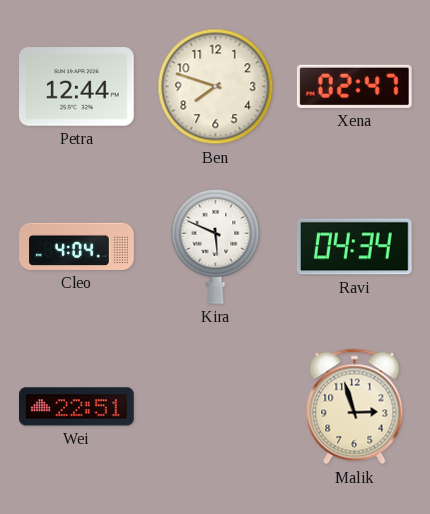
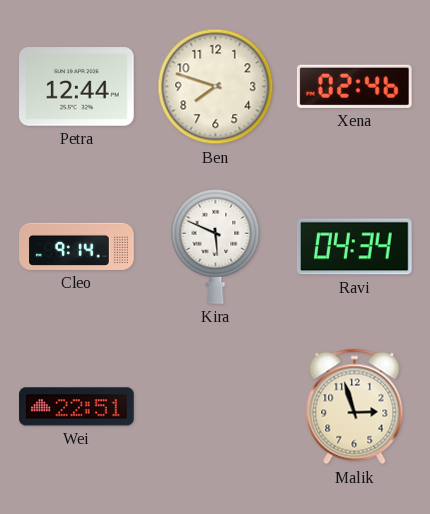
Xena: 02:47 -> 02:46
Cleo: 4:04 -> 9:14
